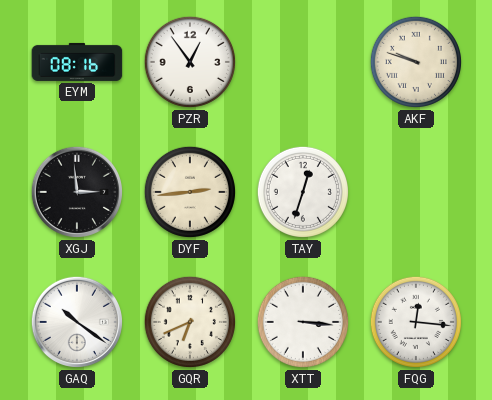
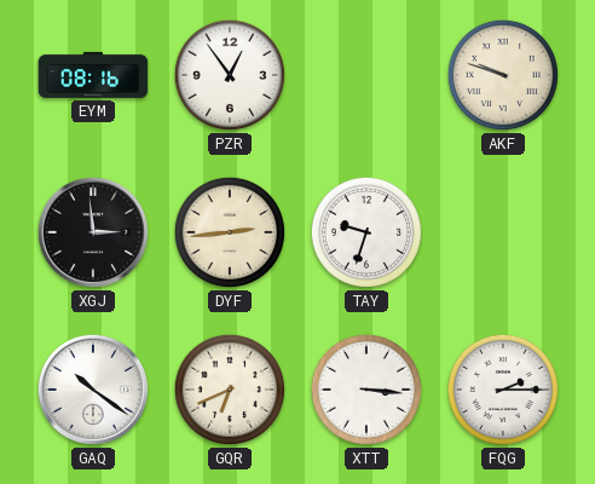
TAY: 12:33 -> 9:33
FQG: 12:16 -> 2:15
